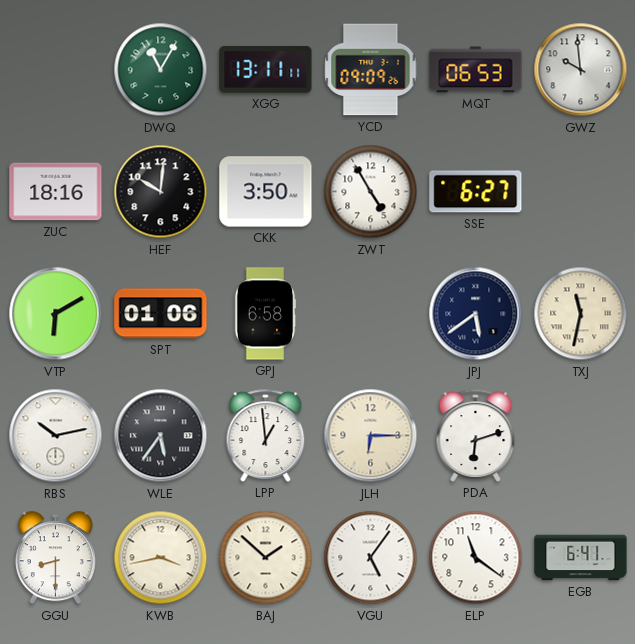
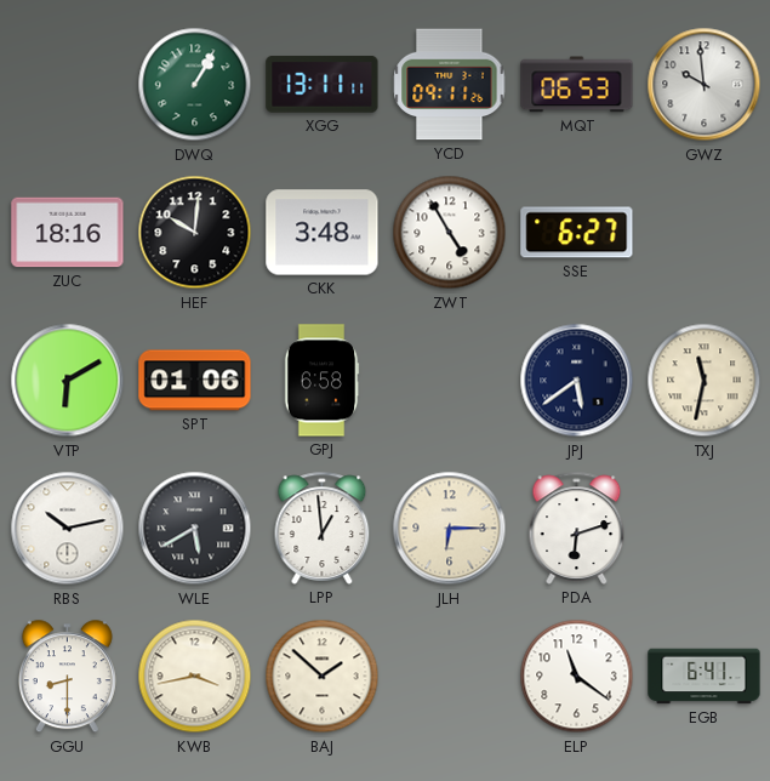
DWQ: 11:05 -> 1:05
YCD: 09:09 -> 09:11
CKK: 3:50 -> 3:48
WLE: 5:36 -> 5:40
VGU: 5:06 -> none
